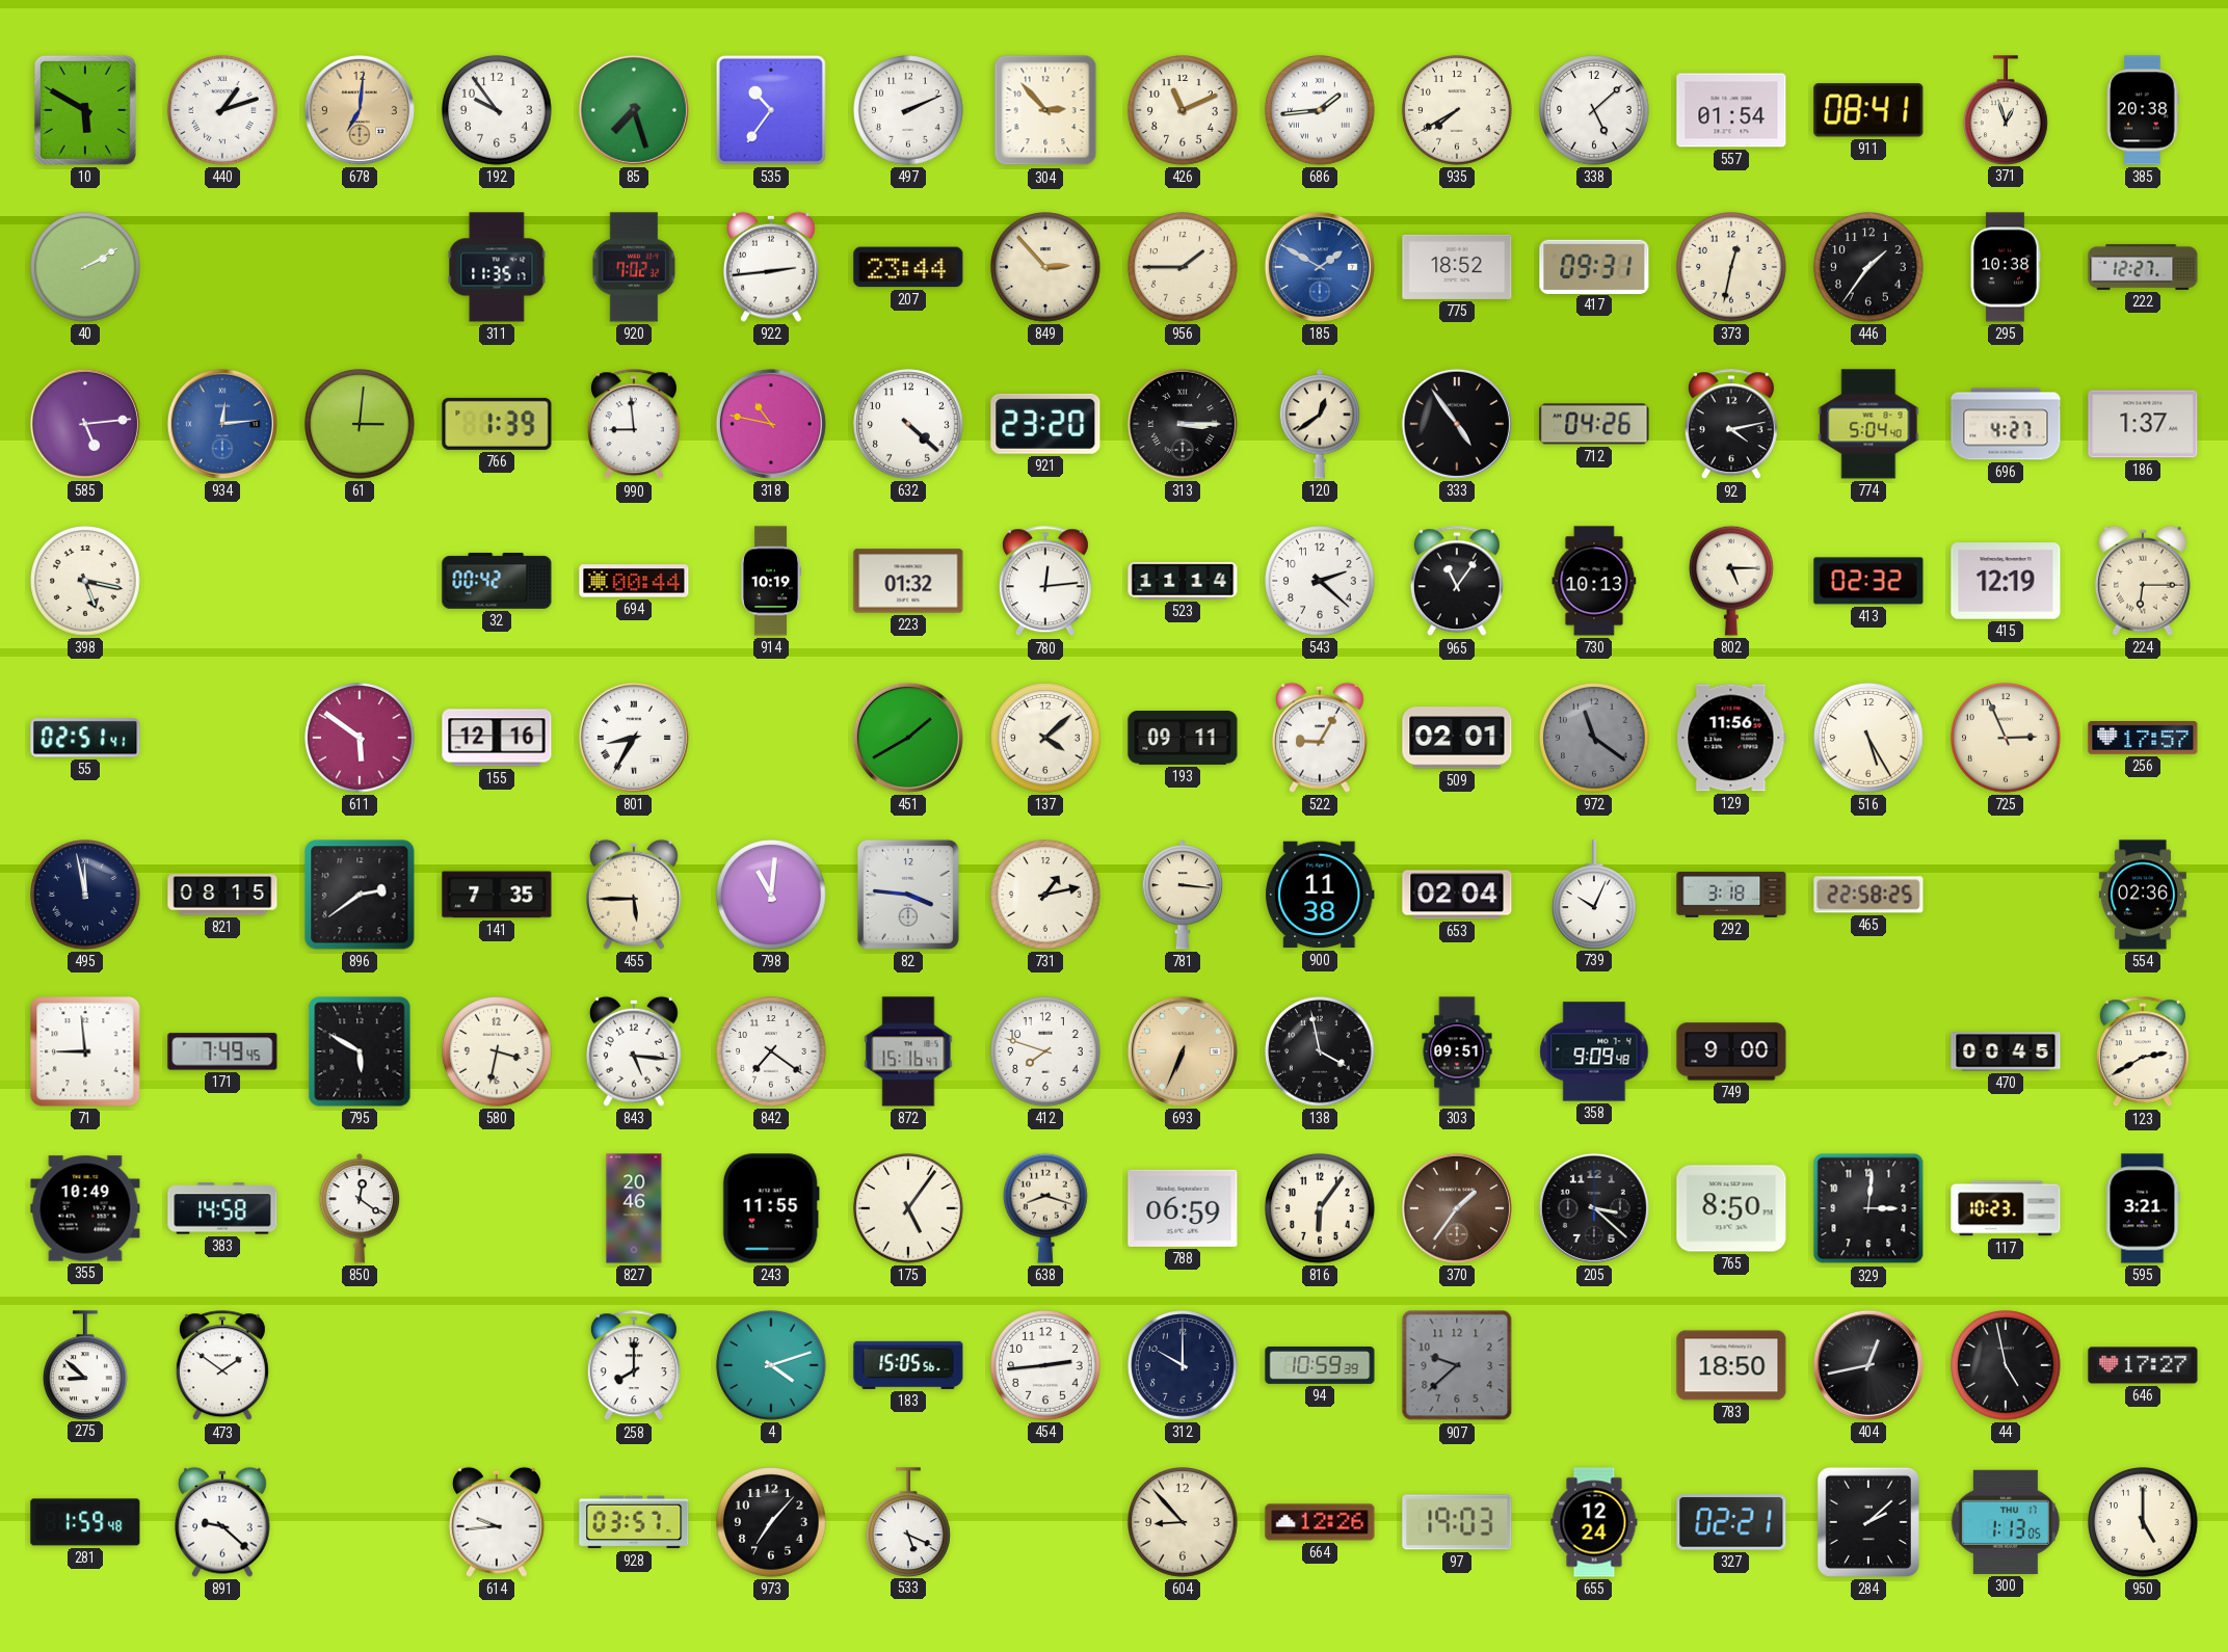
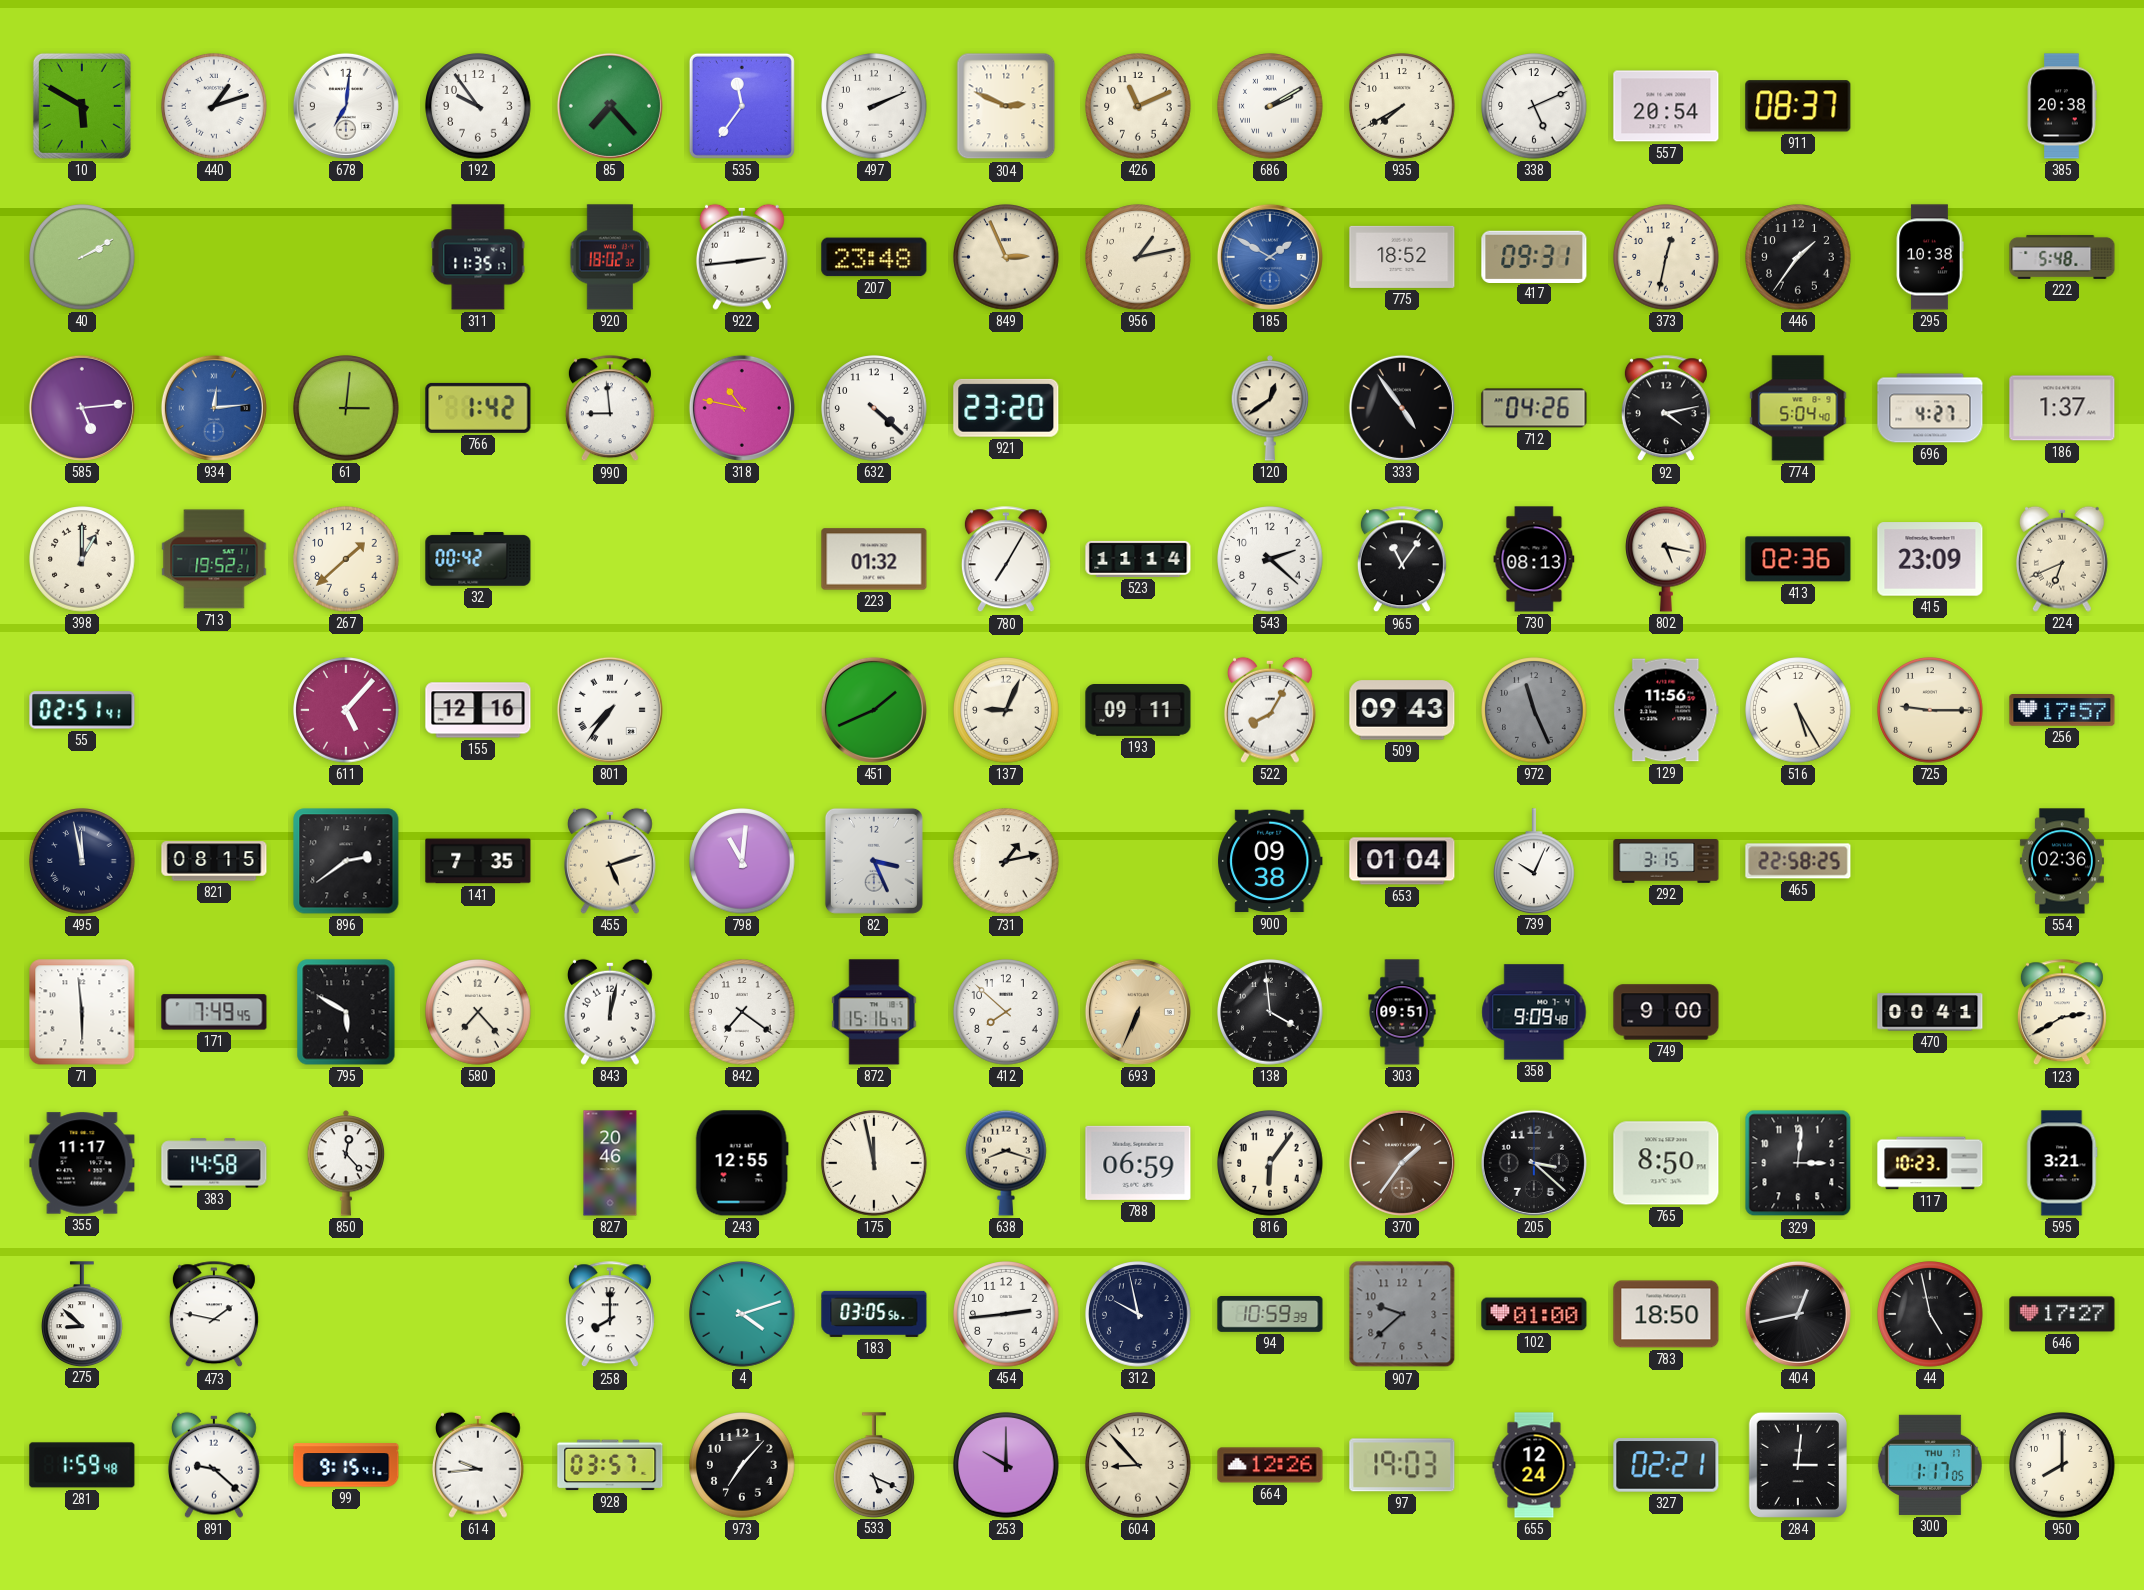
678 dial: champagne -> white
85: 7:27 -> 7:23
535: 10:36 -> 11:36
304: 2:53 -> 2:49
686: 1:44 -> 2:10
338: 5:08 -> 5:11
557: 01:54 -> 20:54
911: 08:41 -> 08:37
371: 12:57 -> none
920: 7:02 -> 18:02
207: 23:44 -> 23:48
849: 2:53 -> 2:56
956: 1:45 -> 1:13
222: 12:27 -> 5:48
766: 1:39 -> 1:42
313: 3:15 -> none
398: 5:17 -> 1:00
713: none -> 19:52
267: none -> 1:38
694: 00:44 -> none
914: 10:19 -> none
780: 12:14 -> 7:05
730: 10:13 -> 08:13
802: 5:15 -> 5:17
413: 02:32 -> 02:36
415: 12:19 -> 23:09
224: 6:15 -> 6:41
611: 5:51 -> 5:07
801: 8:35 -> 7:36
451: 1:40 -> 1:41
137: 4:08 -> 9:04
522: 9:05 -> 8:05
509: 02:01 -> 09:43
972: 11:21 -> 11:26
725: 2:56 -> 9:15
455: 5:45 -> 5:12
82: 3:46 -> 3:26
781: 3:16 -> none
900: 11:38 -> 09:38
653: 02:04 -> 01:04
292: 3:18 -> 3:15
71: 8:59 -> 5:59
580: 3:32 -> 7:23
843: 5:16 -> 12:02
412: 7:48 -> 7:52
138: 3:58 -> 3:59
470: 00:45 -> 00:41
355: 10:49 -> 11:17
850: 12:21 -> 12:23
243: 11:55 -> 12:55
175: 5:06 -> 11:58
473: 1:51 -> 1:47
183: 15:05 -> 03:05
312: 10:00 -> 9:58
102: none -> 01:00
99: none -> 9:15
253: none -> 10:00
284: 2:08 -> 3:01
300: 1:13 -> 1:17
950: 5:00 -> 8:00
